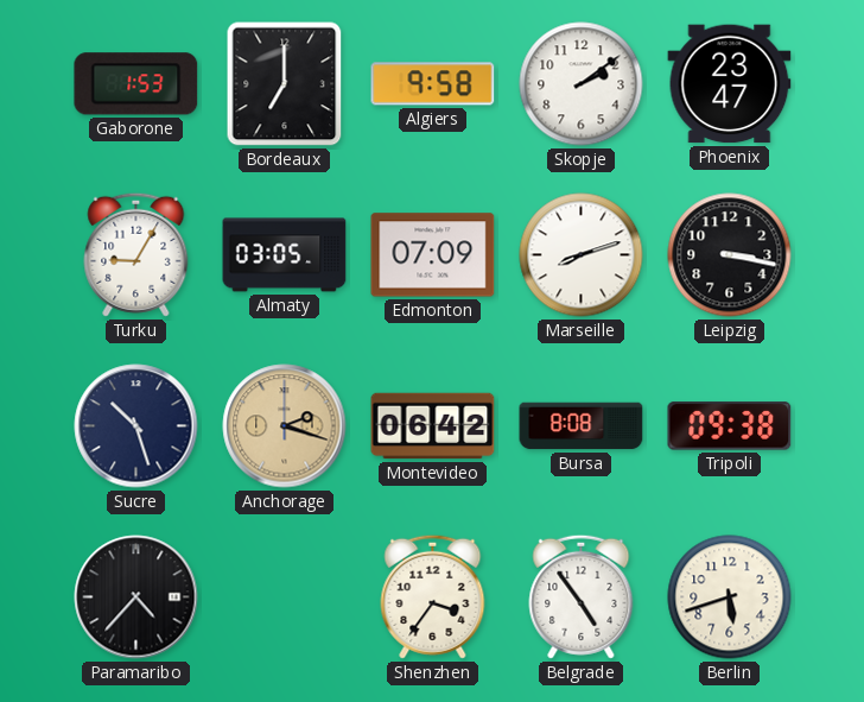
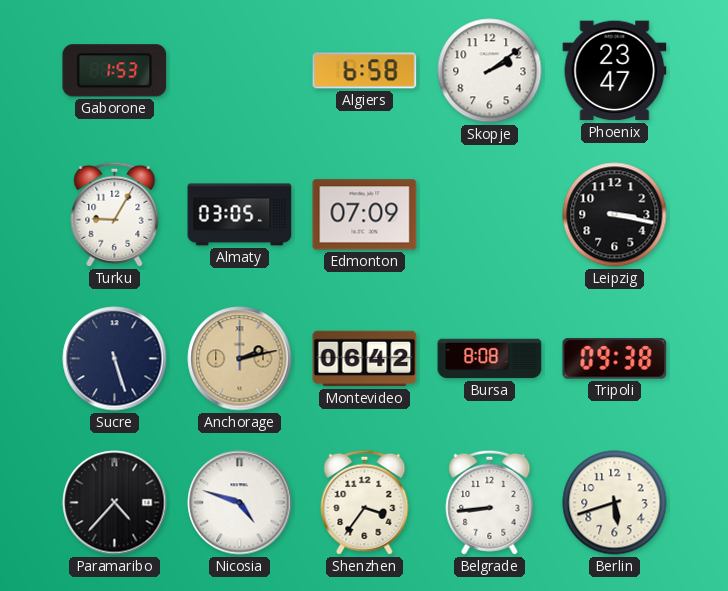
Bordeaux: 7:00 -> none
Algiers: 9:58 -> 6:58
Marseille: 8:12 -> none
Sucre: 10:27 -> 5:27
Anchorage: 2:18 -> 2:13
Nicosia: none -> 4:48
Belgrade: 4:54 -> 8:44
